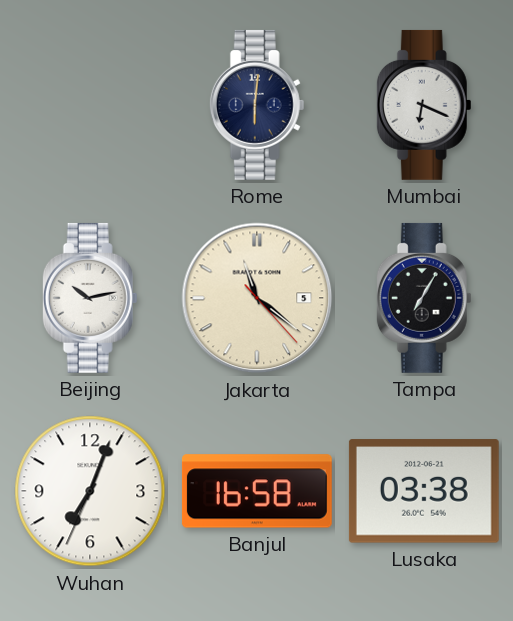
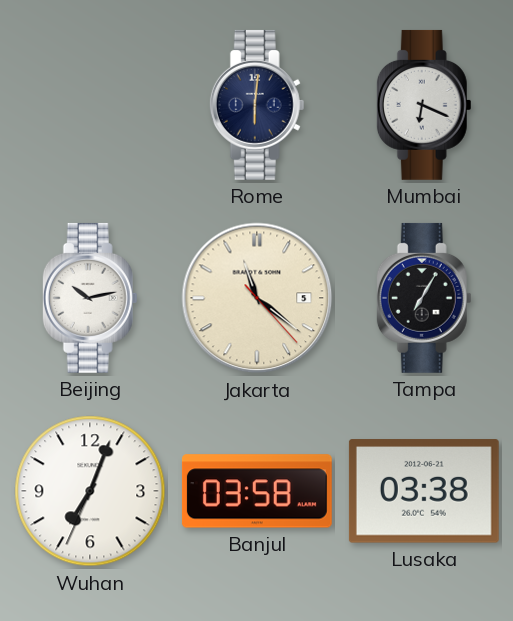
Banjul: 16:58 -> 03:58
